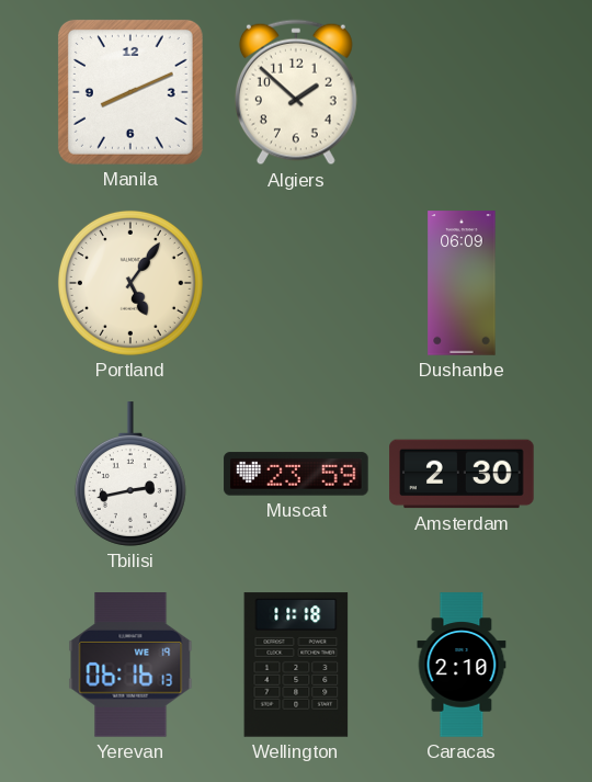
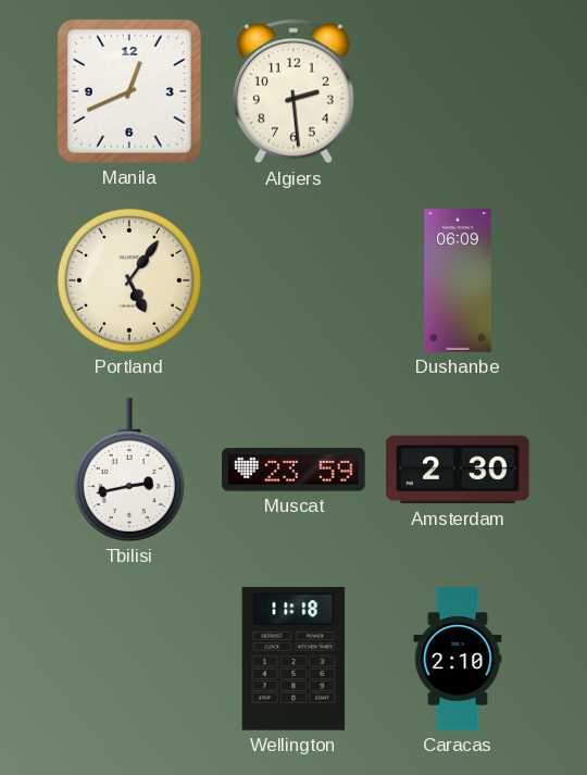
Manila: 8:11 -> 12:41
Algiers: 1:52 -> 2:29
Yerevan: 06:16 -> none
